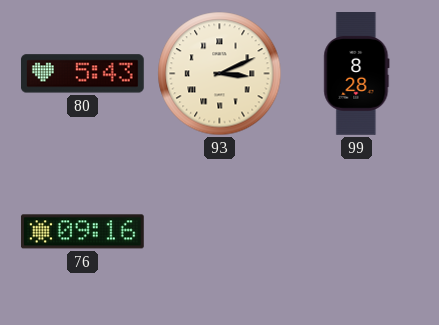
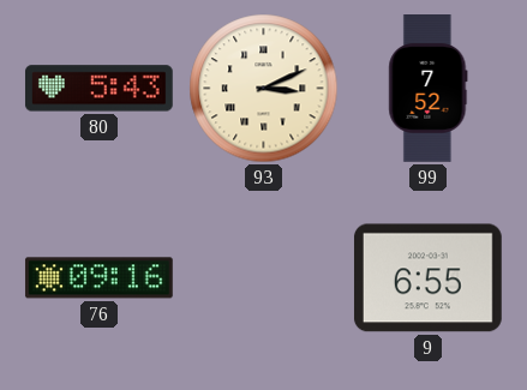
99: 8:28 -> 7:52
9: none -> 6:55
